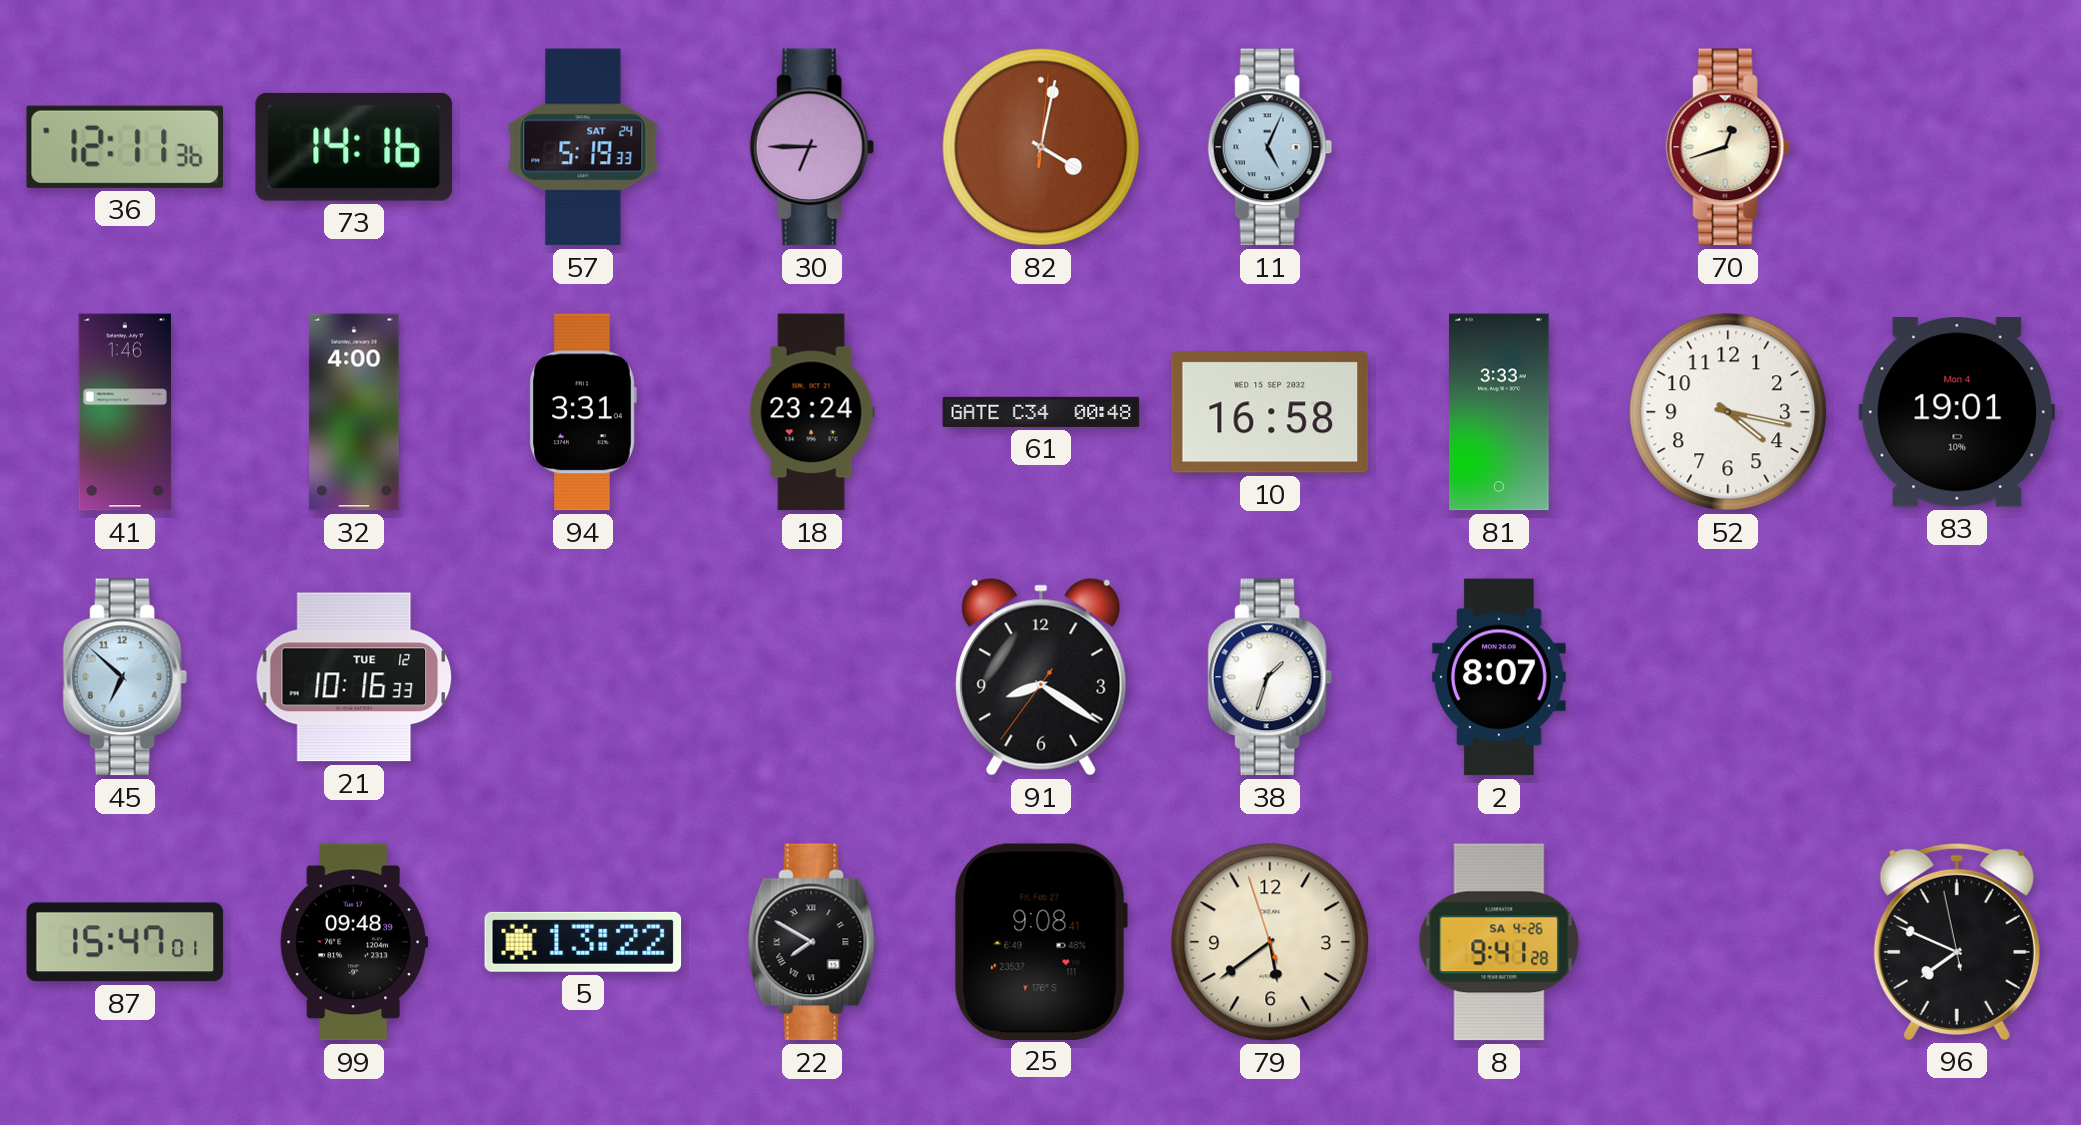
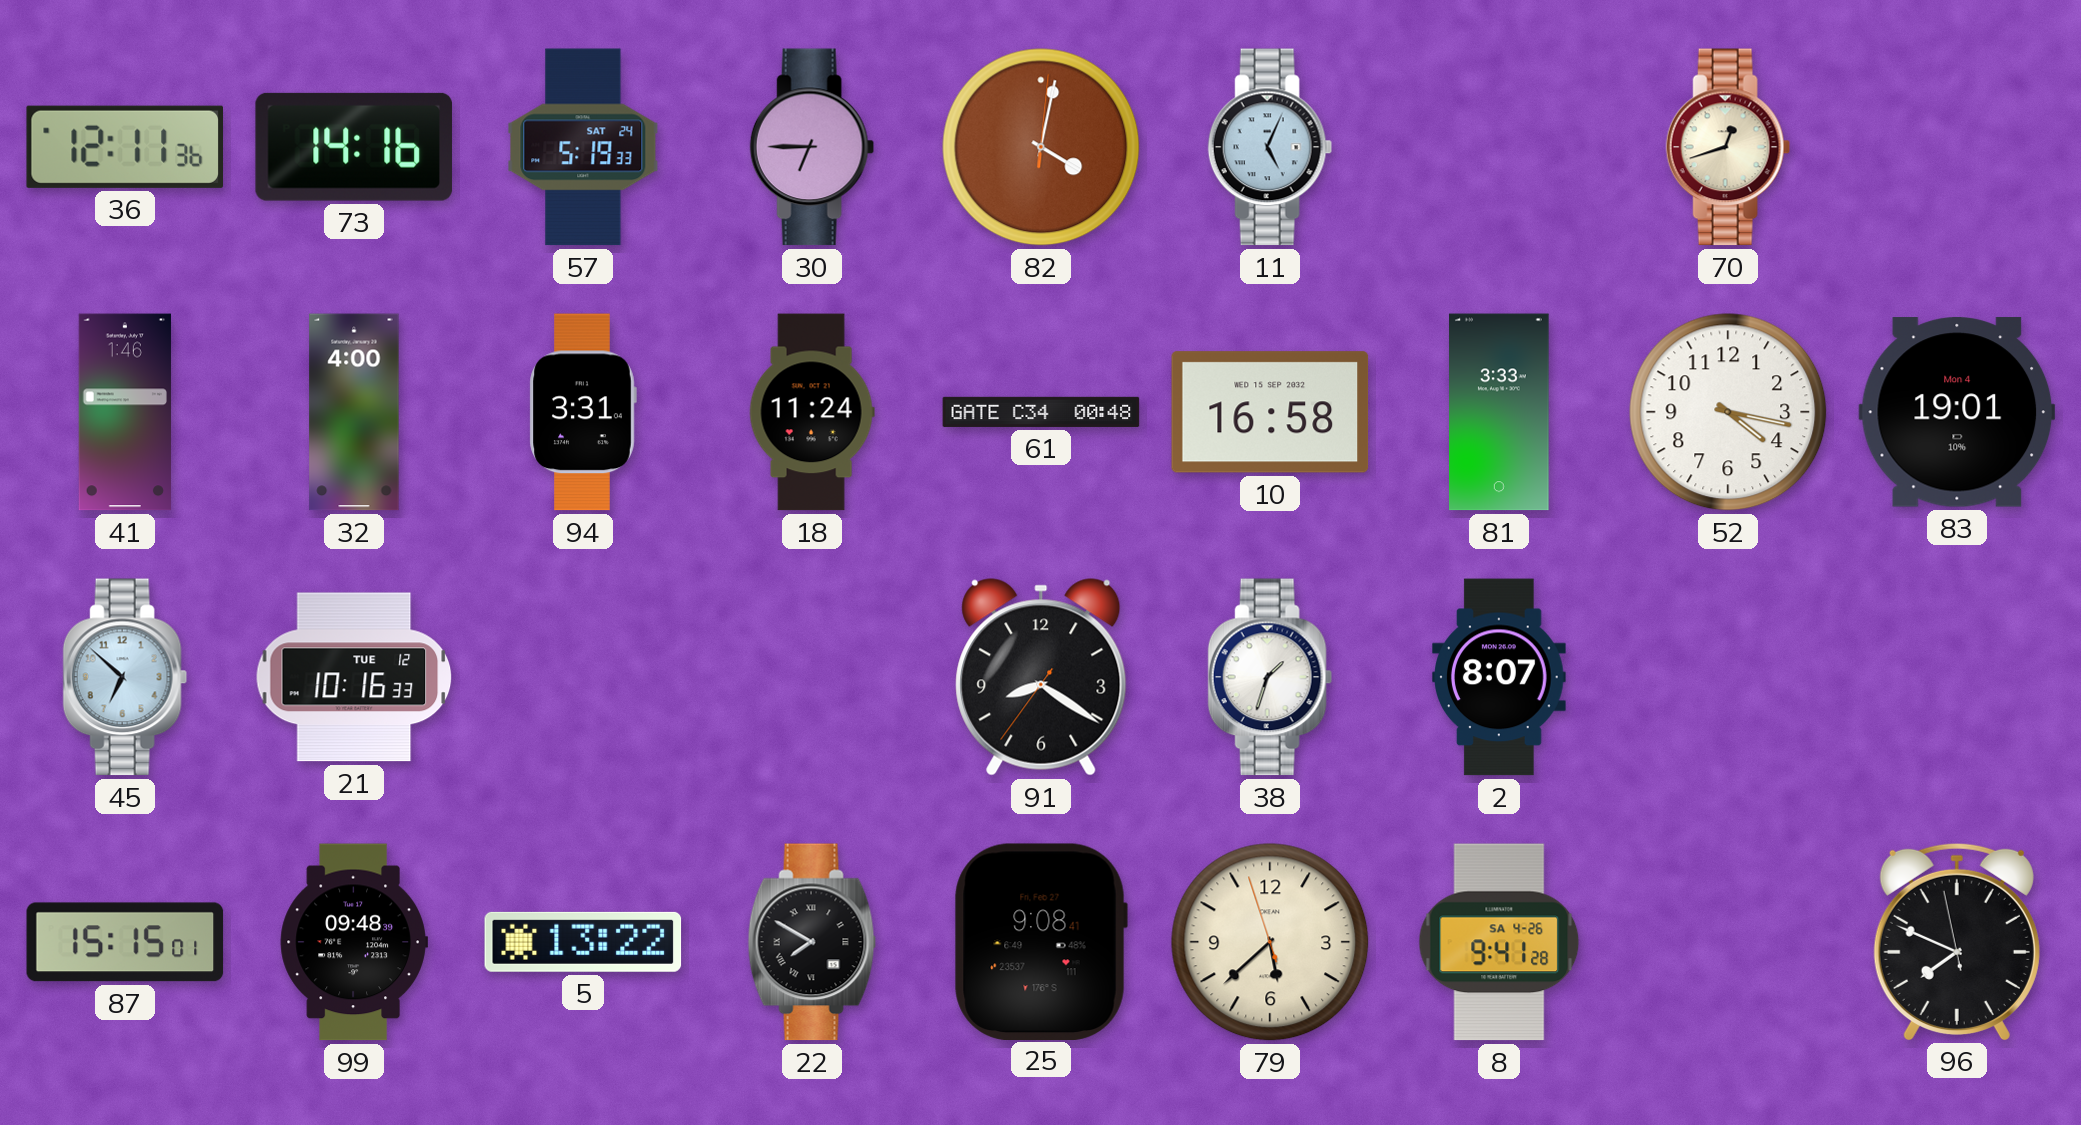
18: 23:24 -> 11:24
87: 15:47 -> 15:15
79: 5:38 -> 5:37
